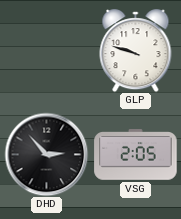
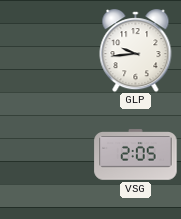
GLP: 9:48 -> 9:44
DHD: 2:53 -> none
